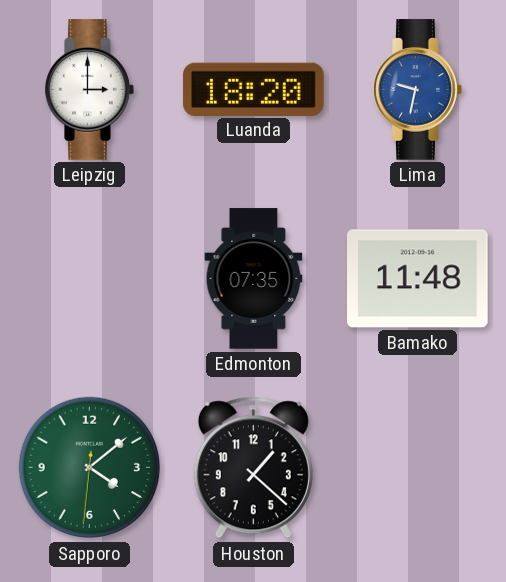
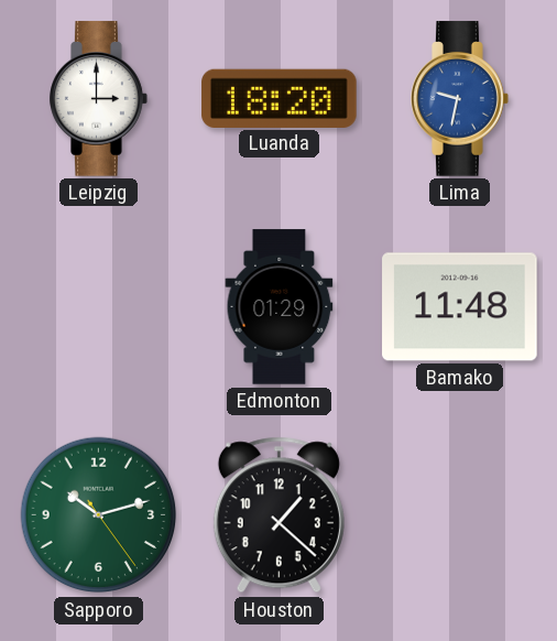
Edmonton: 07:35 -> 01:29
Sapporo: 4:08 -> 10:12
